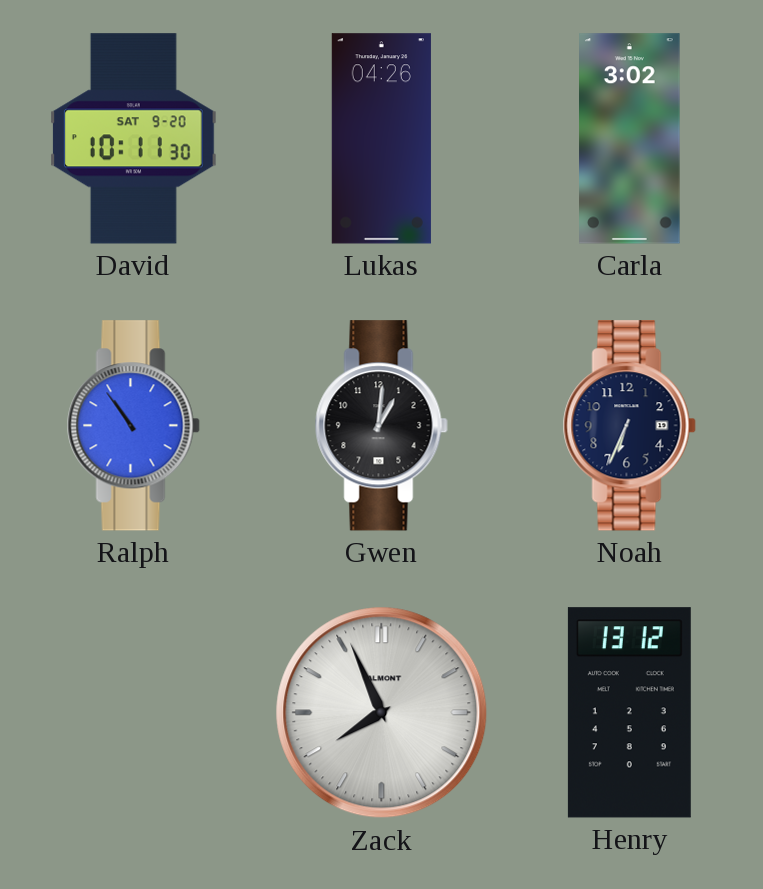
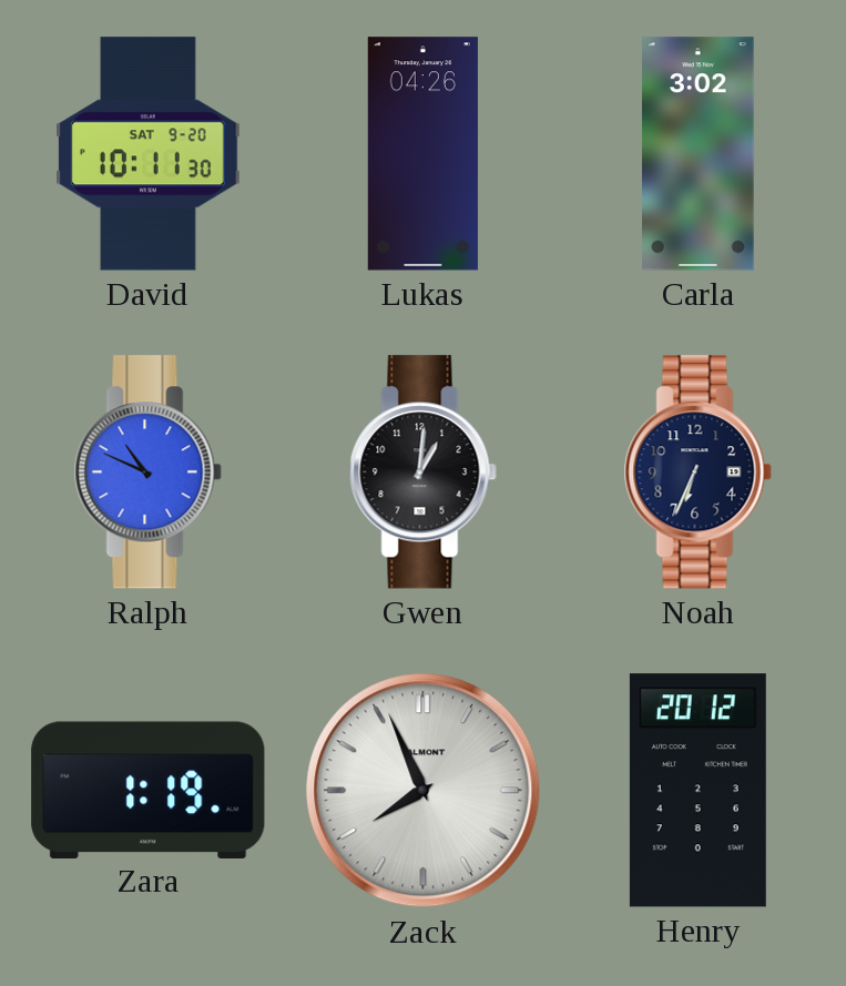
Ralph: 10:54 -> 10:49
Zara: none -> 1:19
Henry: 13:12 -> 20:12
